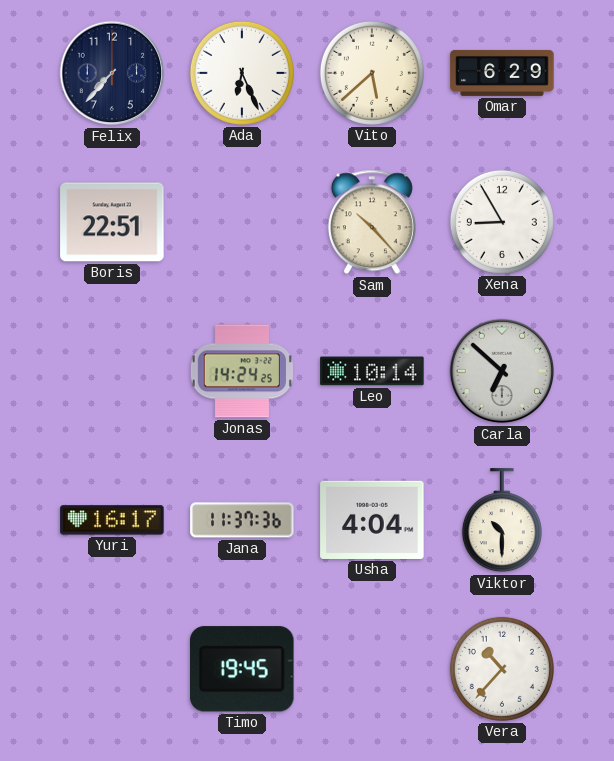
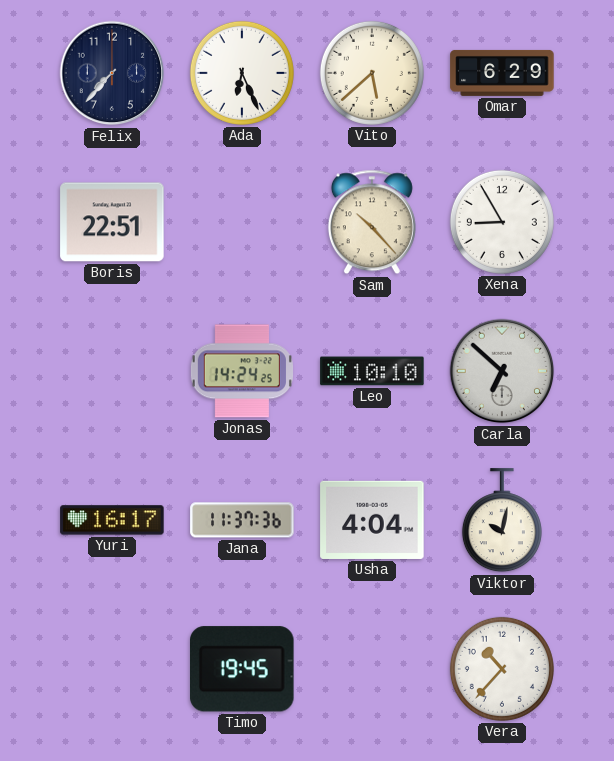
Leo: 10:14 -> 10:10
Viktor: 10:30 -> 10:02
